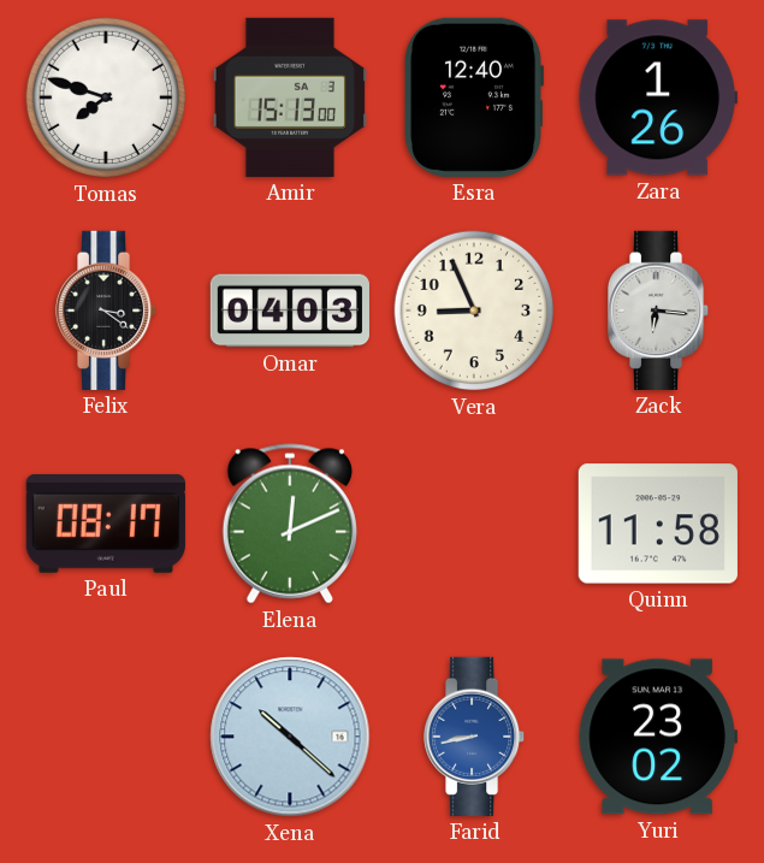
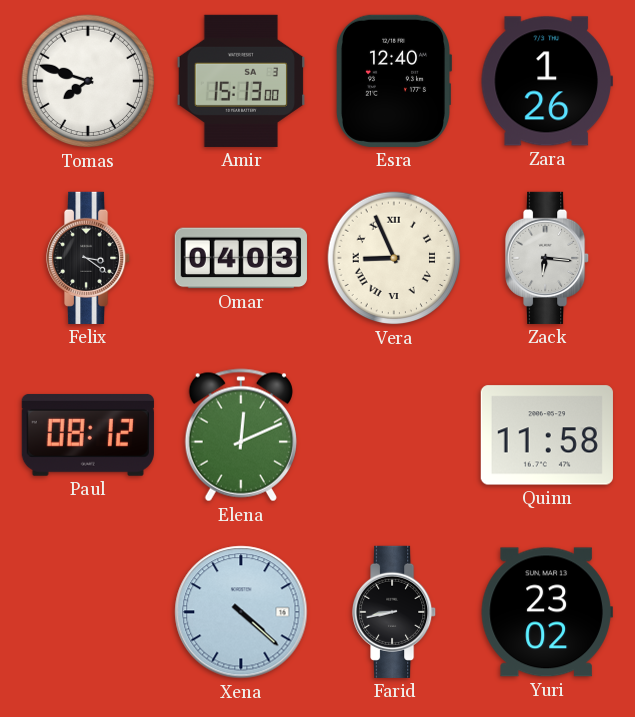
Vera numerals: Arabic -> Roman
Paul: 08:17 -> 08:12
Xena: 10:22 -> 4:22
Farid dial: blue -> black
